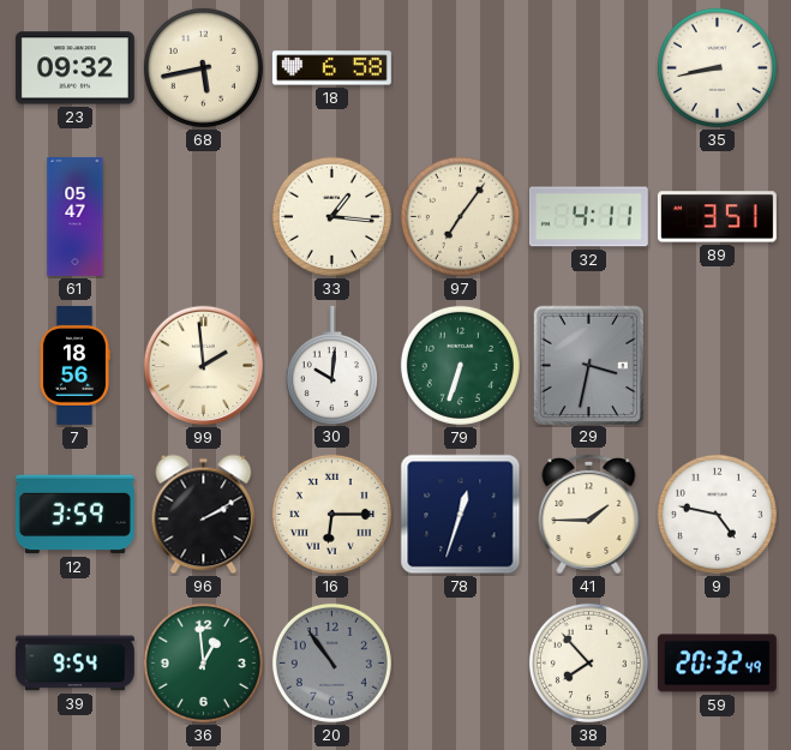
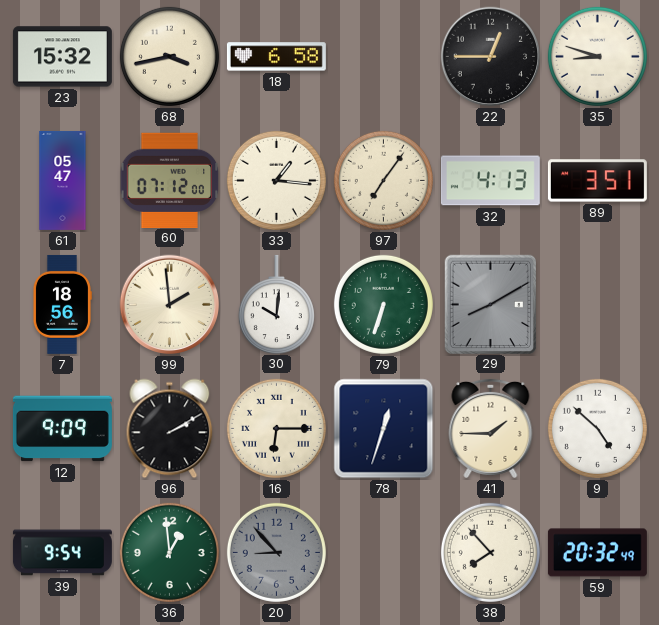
23: 09:32 -> 15:32
68: 5:43 -> 3:43
22: none -> 12:45
35: 8:43 -> 8:48
60: none -> 07:12
32: 4:11 -> 4:13
29: 3:32 -> 8:10
12: 3:59 -> 9:09
9: 4:47 -> 4:52
20: 10:54 -> 8:53
